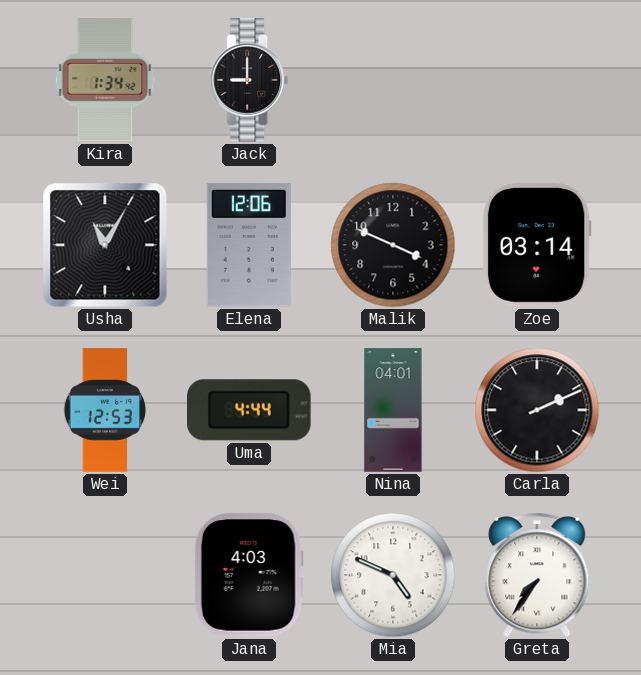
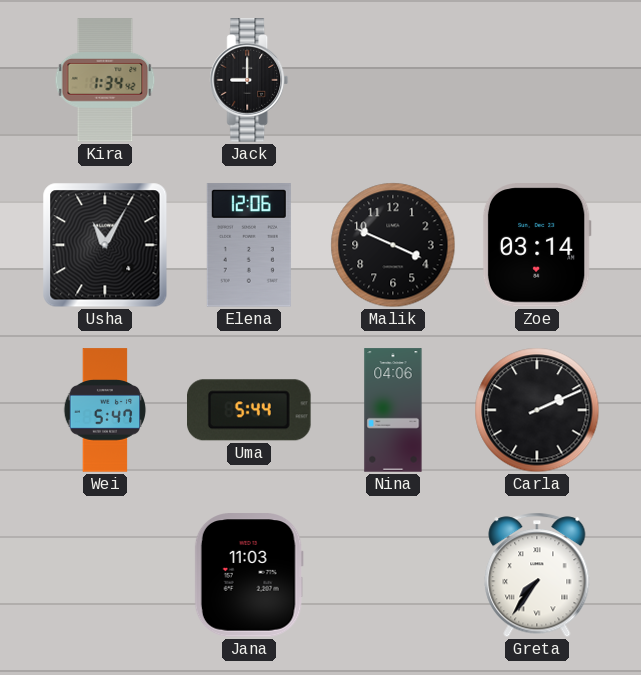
Wei: 12:53 -> 5:47
Uma: 4:44 -> 5:44
Nina: 04:01 -> 04:06
Jana: 4:03 -> 11:03
Mia: 4:49 -> none
